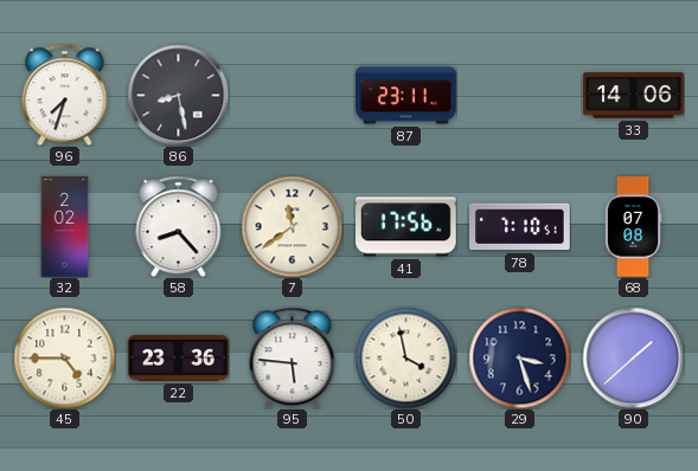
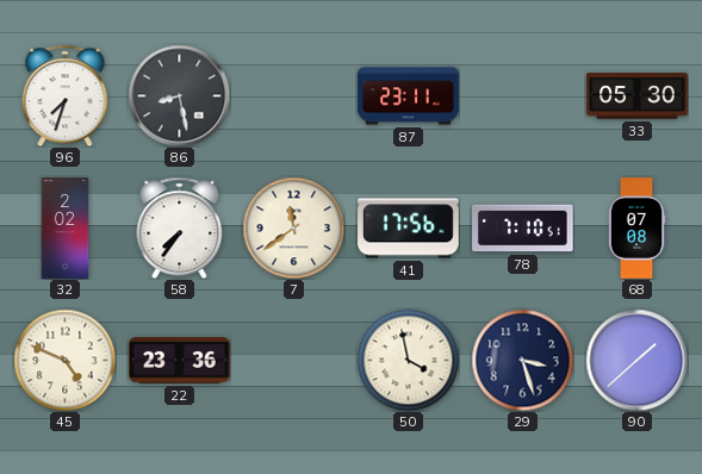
33: 14:06 -> 05:30
58: 8:23 -> 7:36
45: 4:45 -> 4:49
95: 5:46 -> none
